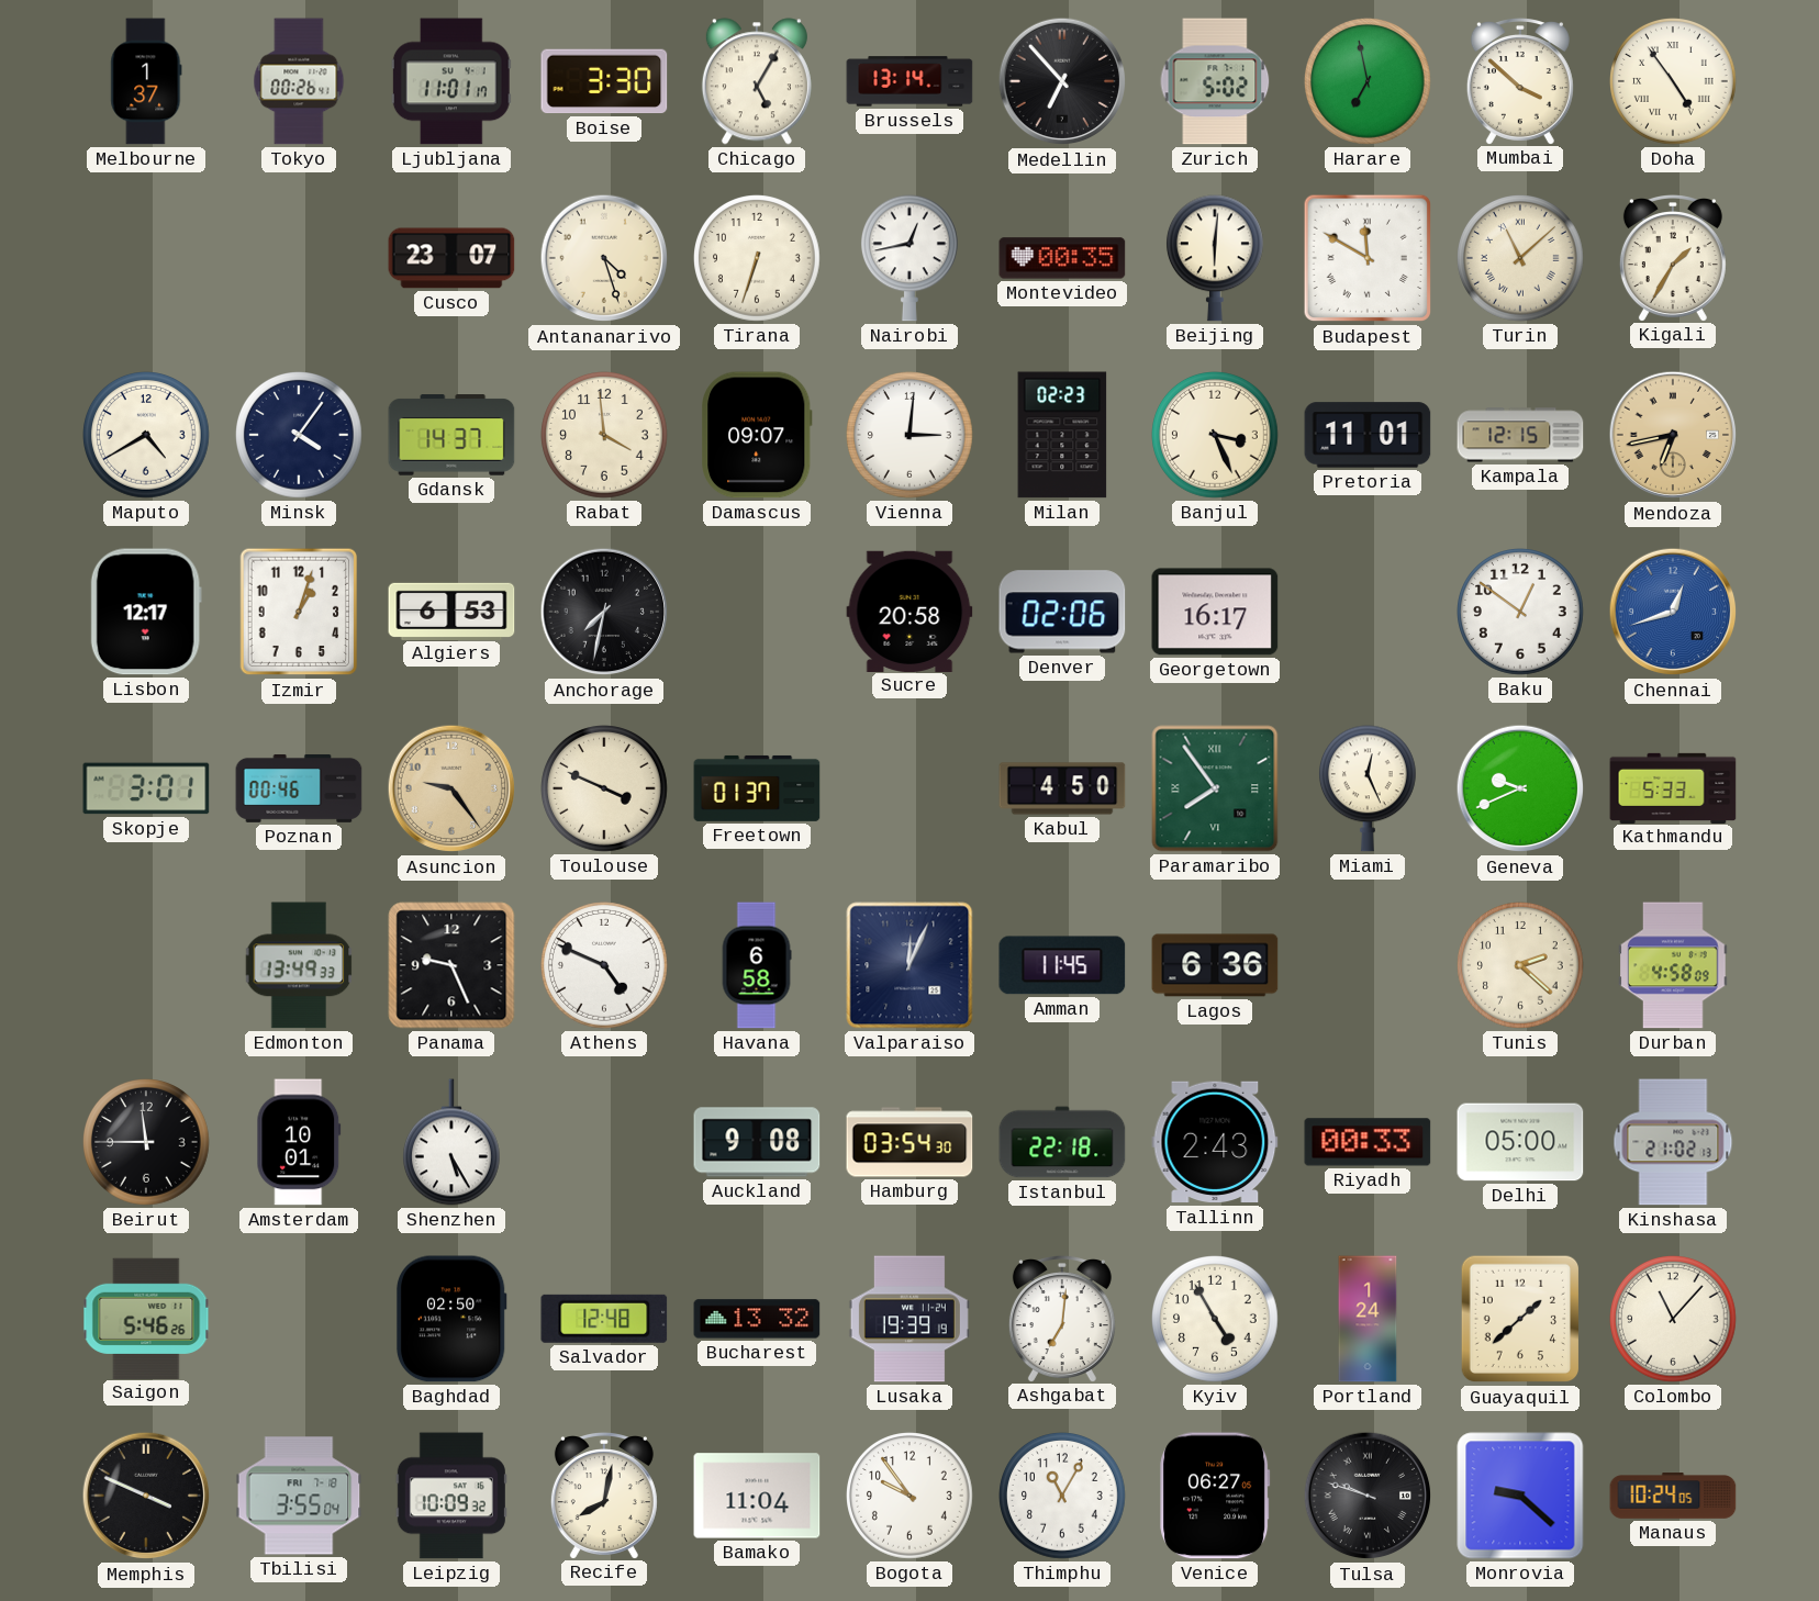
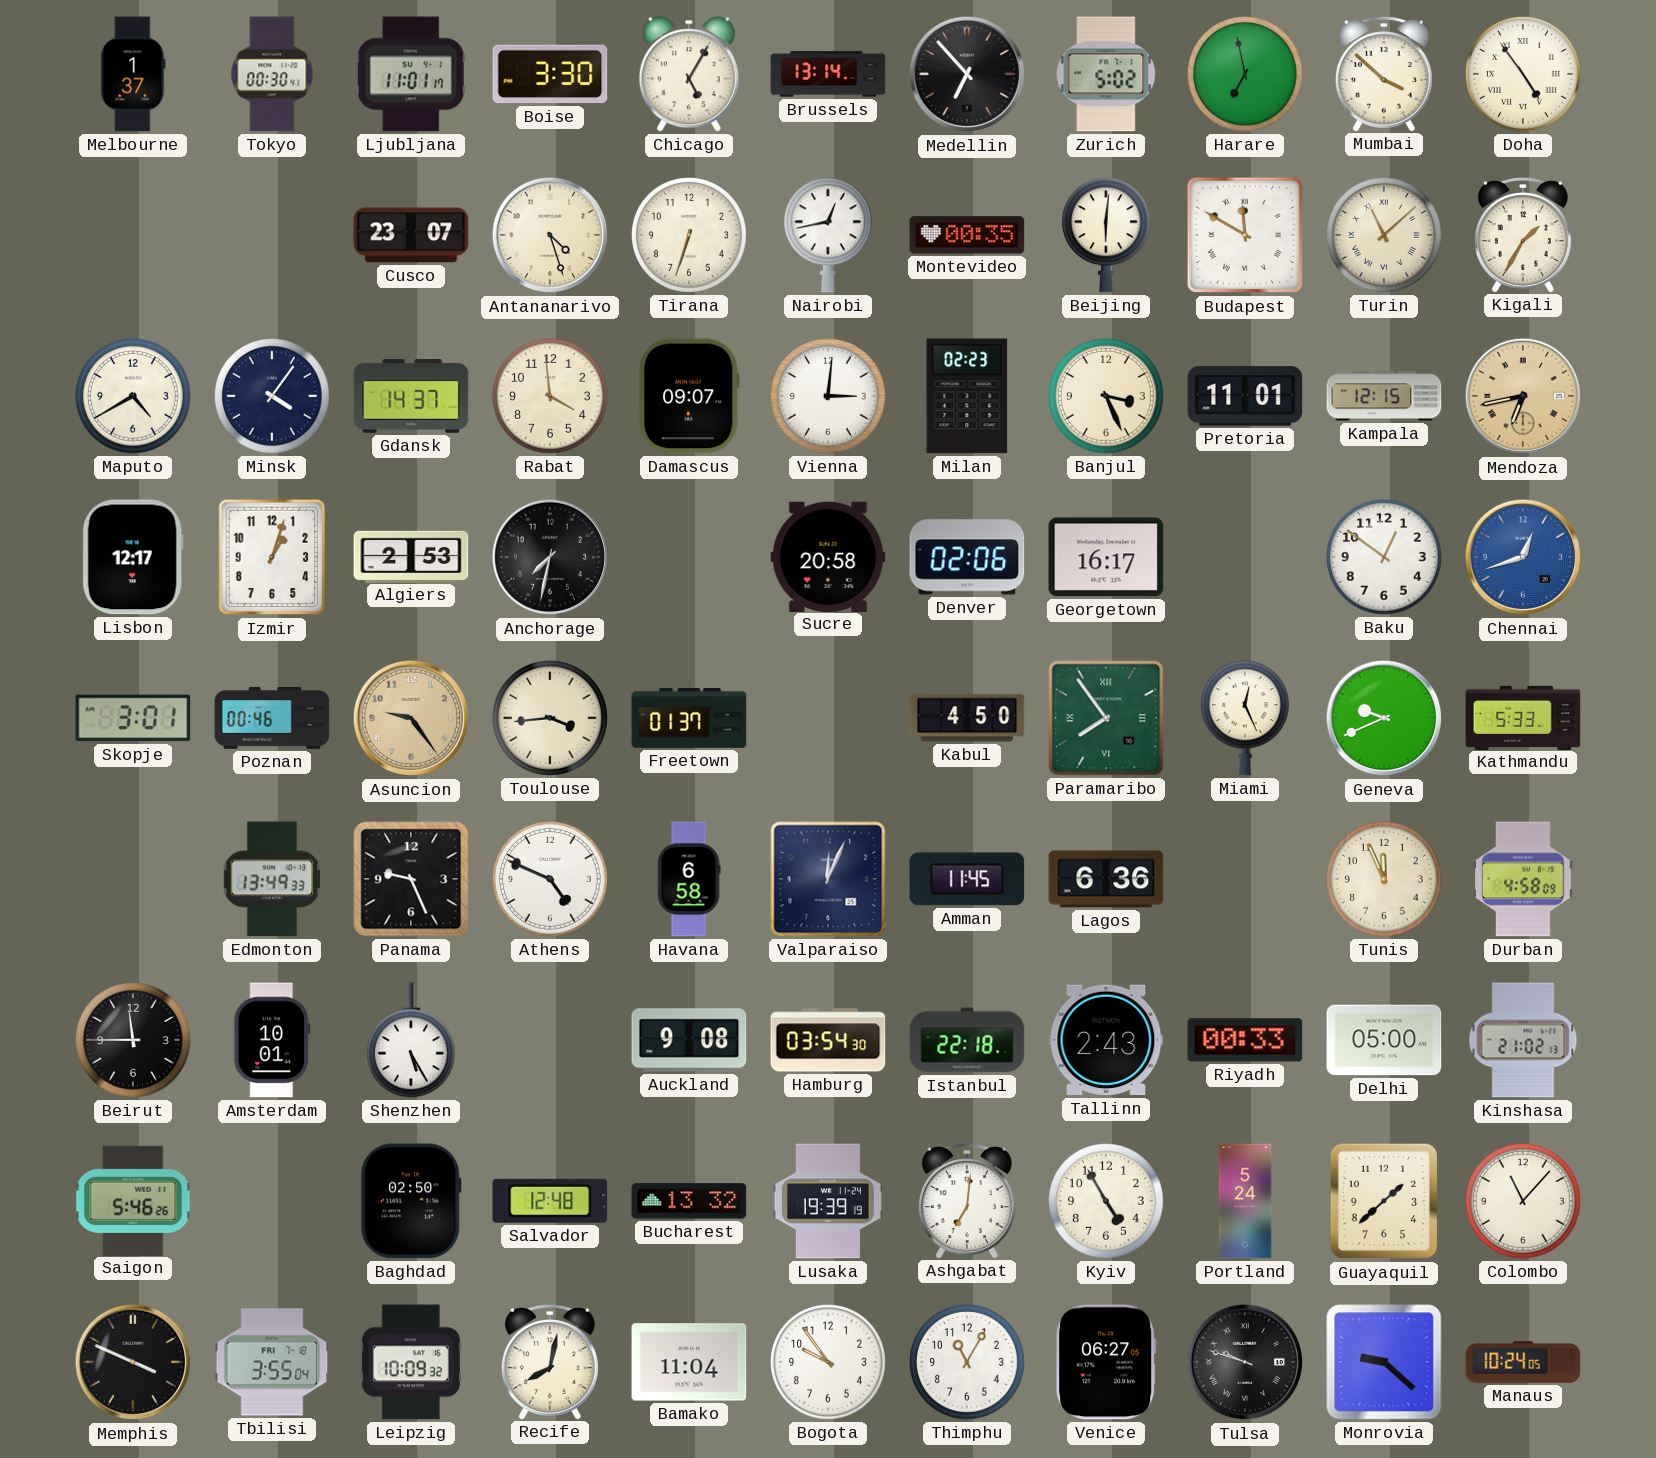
Tokyo: 00:26 -> 00:30
Algiers: 6:53 -> 2:53
Toulouse: 3:49 -> 3:44
Tunis: 2:22 -> 11:56
Portland: 1:24 -> 5:24
